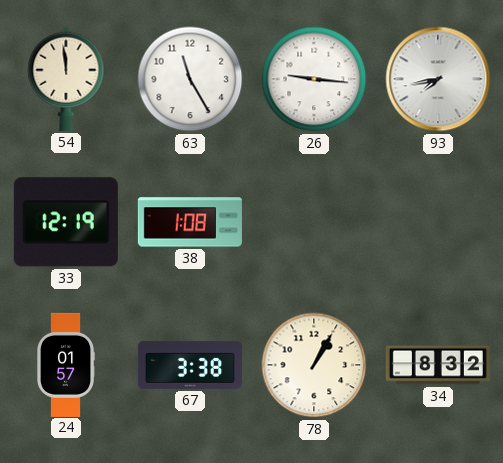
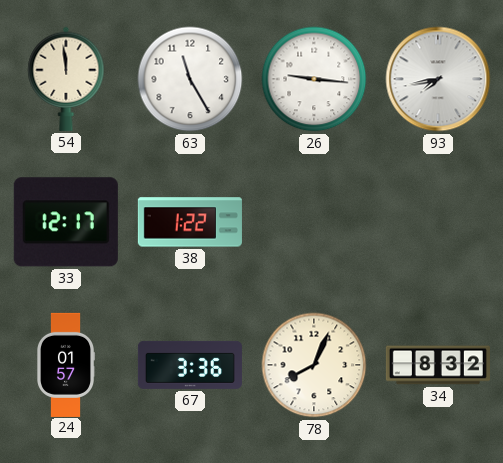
33: 12:19 -> 12:17
38: 1:08 -> 1:22
67: 3:38 -> 3:36
78: 1:05 -> 8:04
